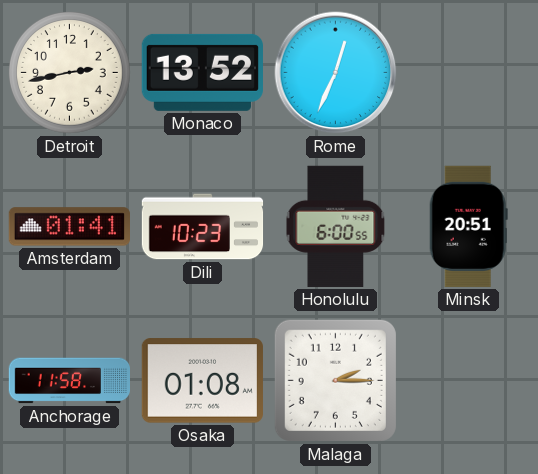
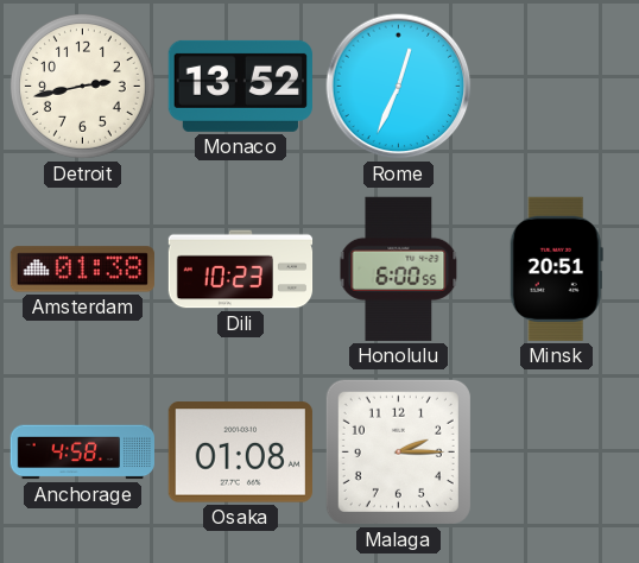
Amsterdam: 01:41 -> 01:38
Anchorage: 11:58 -> 4:58
